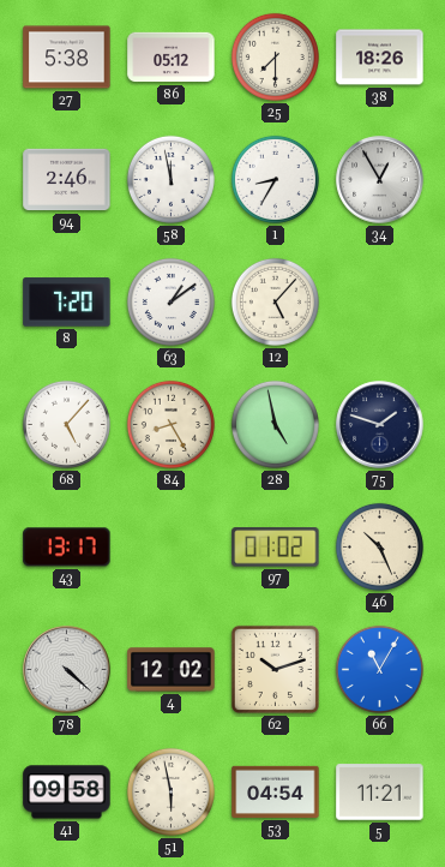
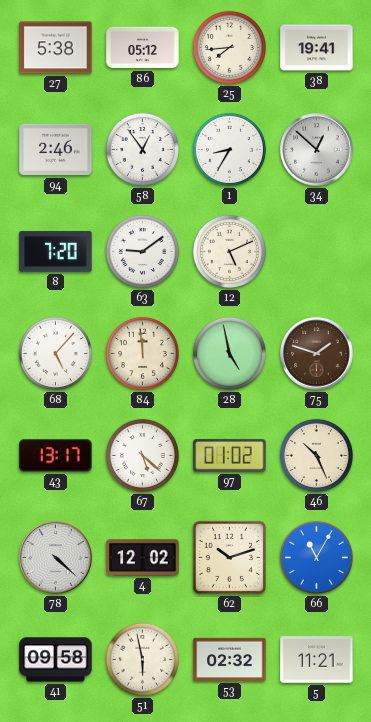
25: 7:30 -> 7:44
38: 18:26 -> 19:41
58: 11:58 -> 12:54
34: 12:55 -> 12:52
63: 1:09 -> 9:09
12: 5:07 -> 5:11
84: 8:25 -> 11:59
75 dial: navy -> brown
67: none -> 5:22
53: 04:54 -> 02:32
